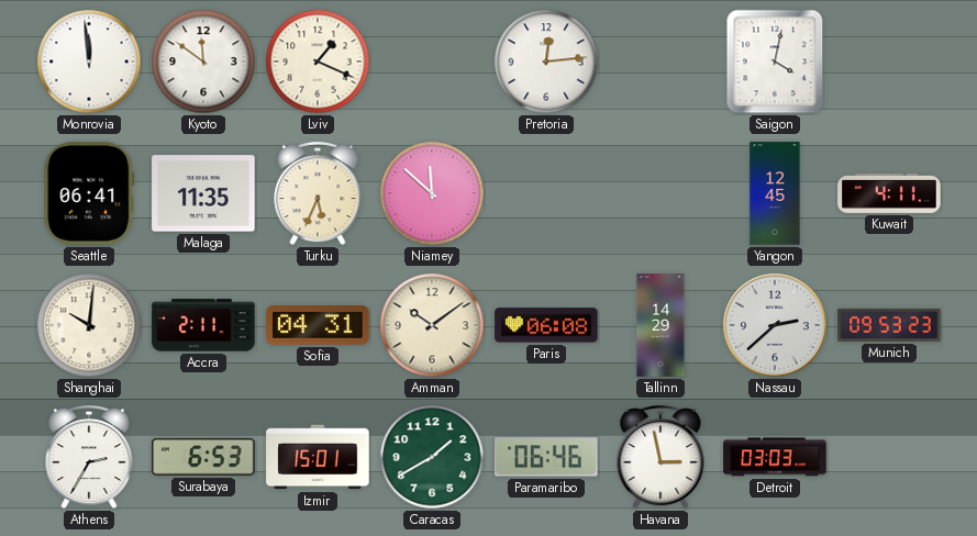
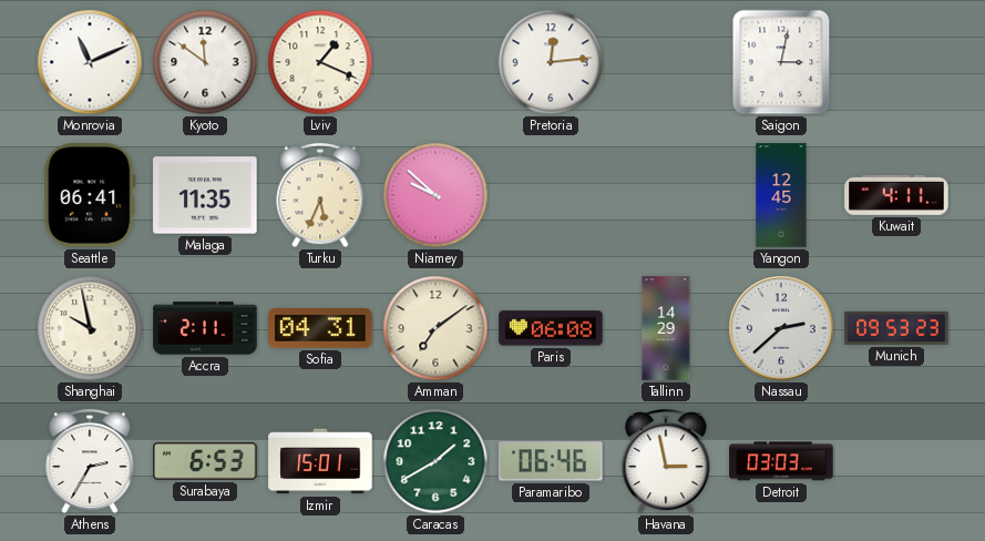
Monrovia: 11:59 -> 11:11
Saigon: 4:02 -> 3:02
Niamey: 11:52 -> 9:52
Shanghai: 10:01 -> 9:58
Amman: 10:09 -> 7:09
